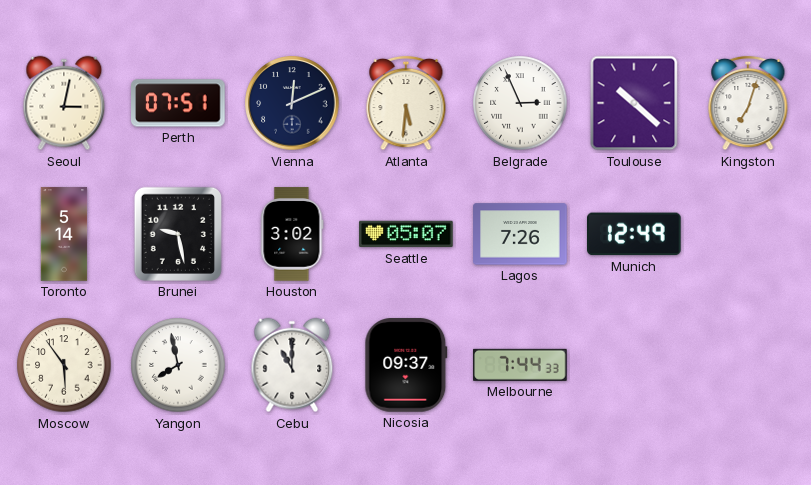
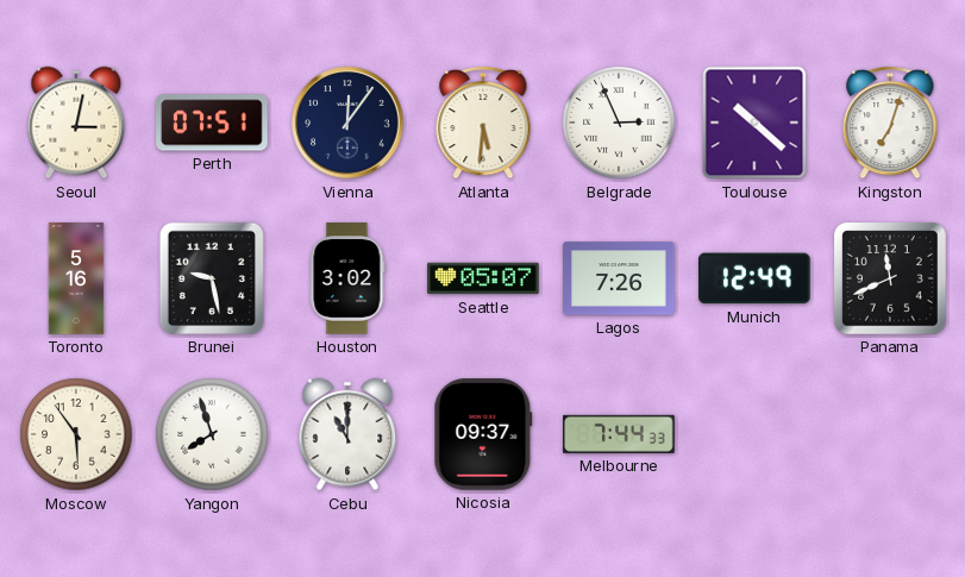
Vienna: 12:11 -> 12:06
Toronto: 5:14 -> 5:16
Panama: none -> 11:41
Yangon: 7:58 -> 7:57
